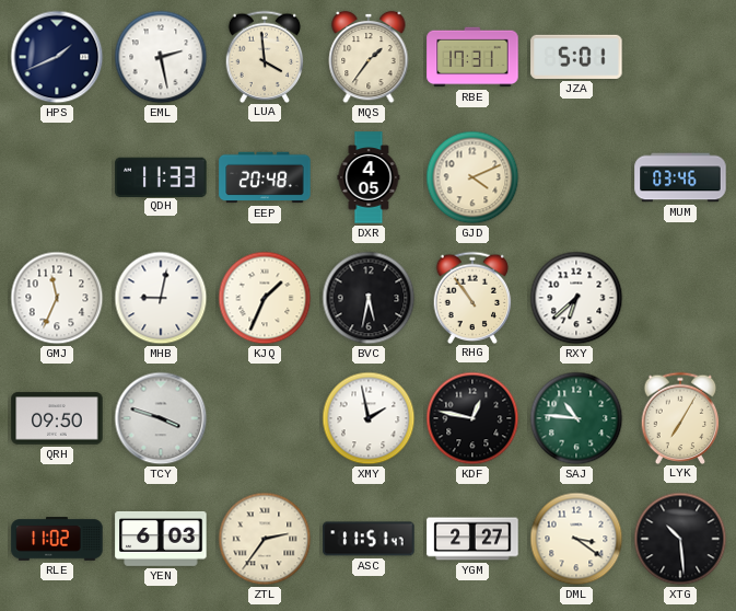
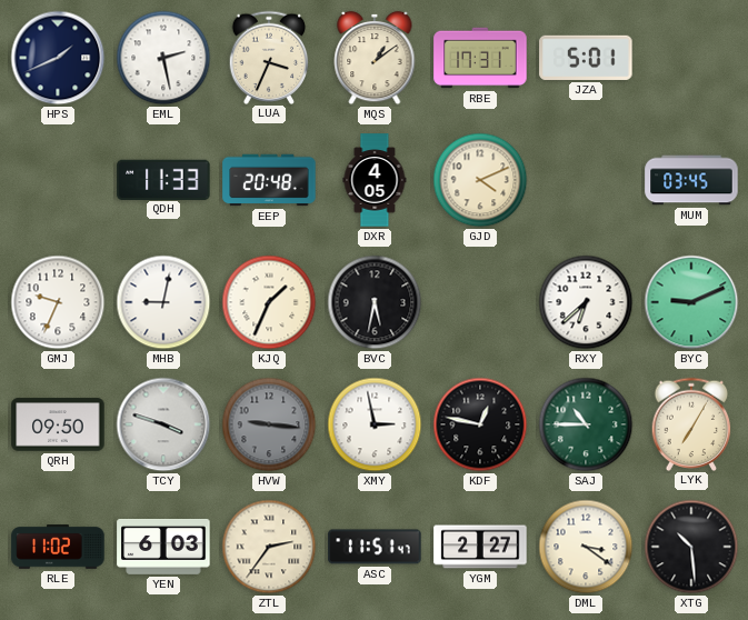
LUA: 3:59 -> 3:34
MQS: 1:36 -> 1:09
MUM: 03:46 -> 03:45
GMJ: 11:34 -> 9:34
RHG: 10:54 -> none
BYC: none -> 9:11
HVW: none -> 9:16
XMY: 1:58 -> 2:58
SAJ: 10:46 -> 10:45
